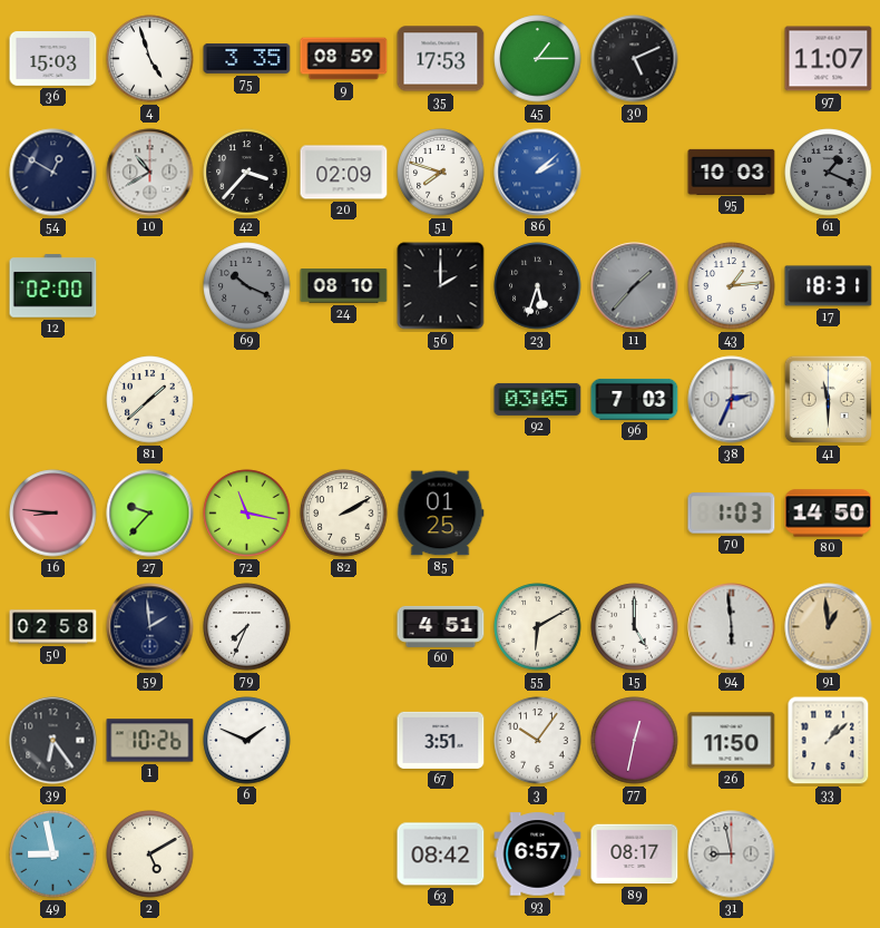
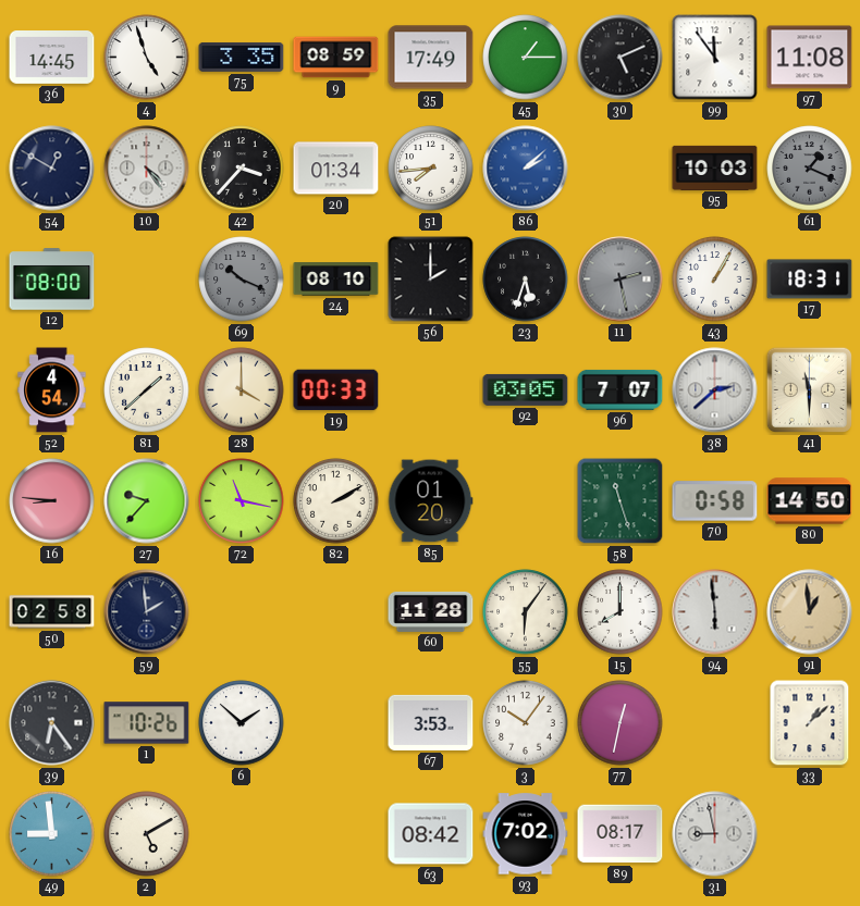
36: 15:03 -> 14:45
35: 17:53 -> 17:49
99: none -> 11:54
97: 11:07 -> 11:08
10: 10:40 -> 4:24
20: 02:09 -> 01:34
51: 7:48 -> 7:44
12: 02:00 -> 08:00
11: 1:37 -> 2:28
43: 1:14 -> 1:05
52: none -> 4:54
28: none -> 4:00
19: none -> 00:33
96: 7:03 -> 7:07
38: 2:34 -> 2:38
85: 01:25 -> 01:20
58: none -> 11:27
70: 1:03 -> 0:58
79: 7:34 -> none
60: 4:51 -> 11:28
55: 6:10 -> 6:06
15: 5:00 -> 8:00
6: 1:49 -> 1:52
67: 3:51 -> 3:53
26: 11:50 -> none
49: 8:58 -> 8:59
93: 6:57 -> 7:02
